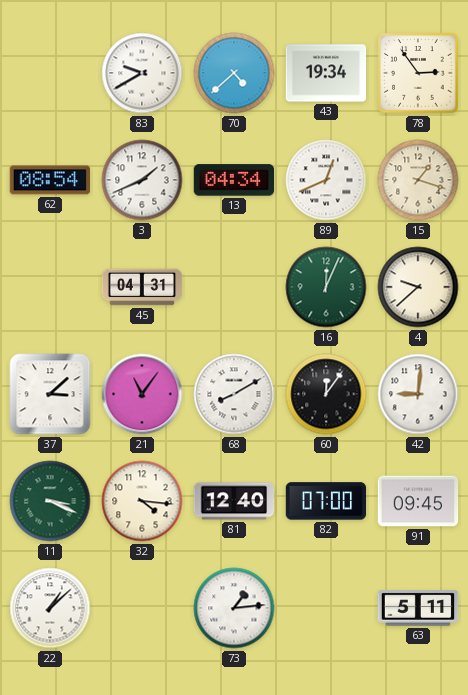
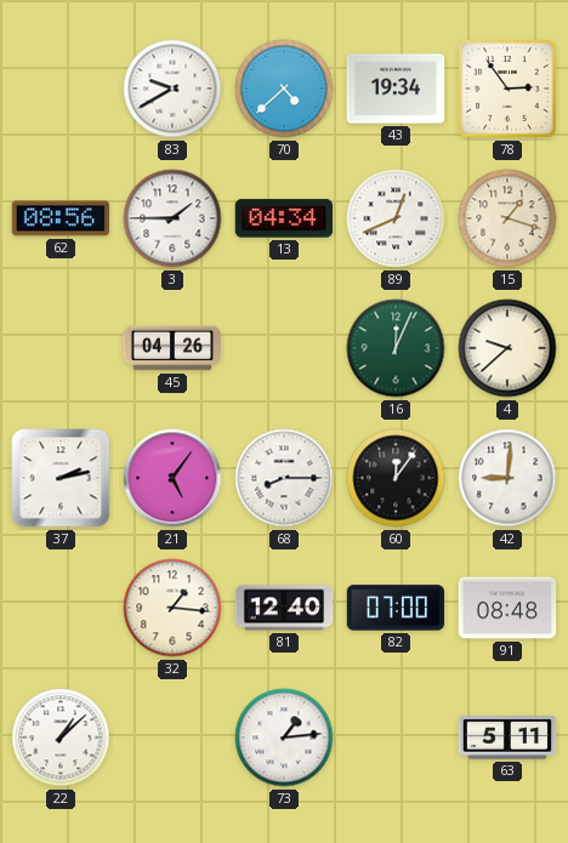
62: 08:54 -> 08:56
3: 1:41 -> 1:45
45: 04:31 -> 04:26
37: 3:08 -> 2:13
21: 11:06 -> 5:06
68: 8:10 -> 8:15
11: 3:19 -> none
32: 4:16 -> 1:16
91: 09:45 -> 08:48
